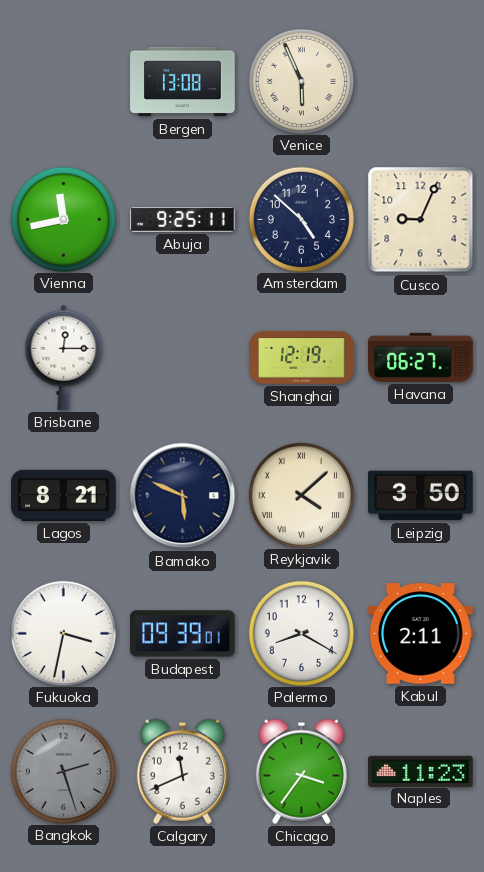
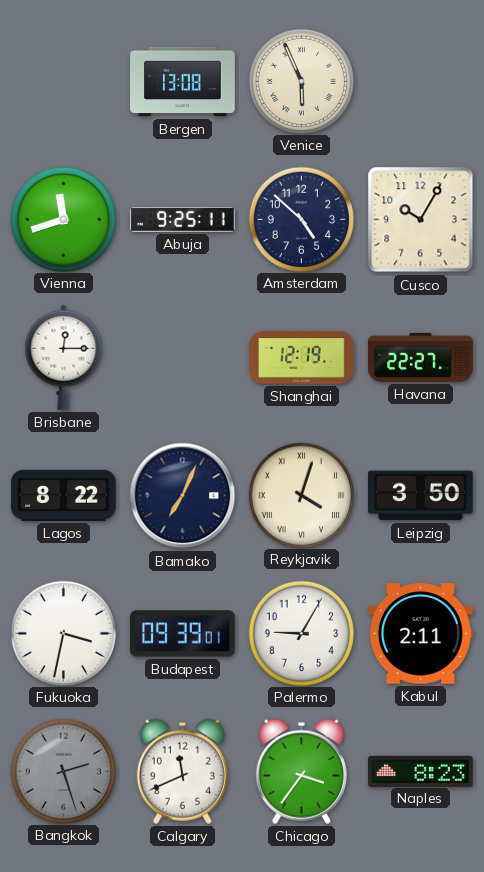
Vienna: 11:43 -> 11:42
Cusco: 9:04 -> 10:05
Havana: 06:27 -> 22:27
Lagos: 8:21 -> 8:22
Bamako: 5:49 -> 7:04
Reykjavik: 4:08 -> 4:03
Palermo: 8:20 -> 9:05
Naples: 11:23 -> 8:23
